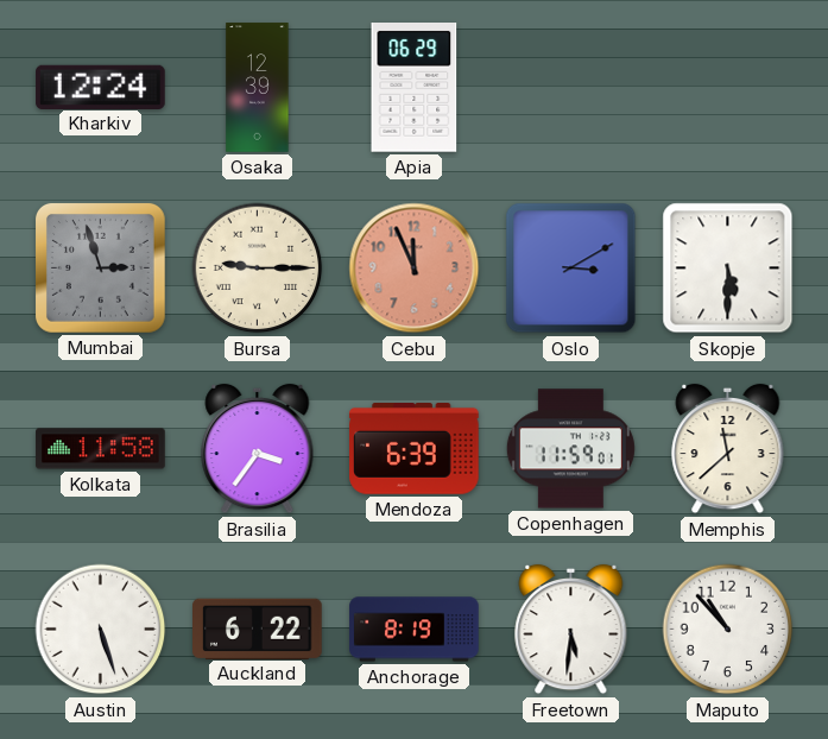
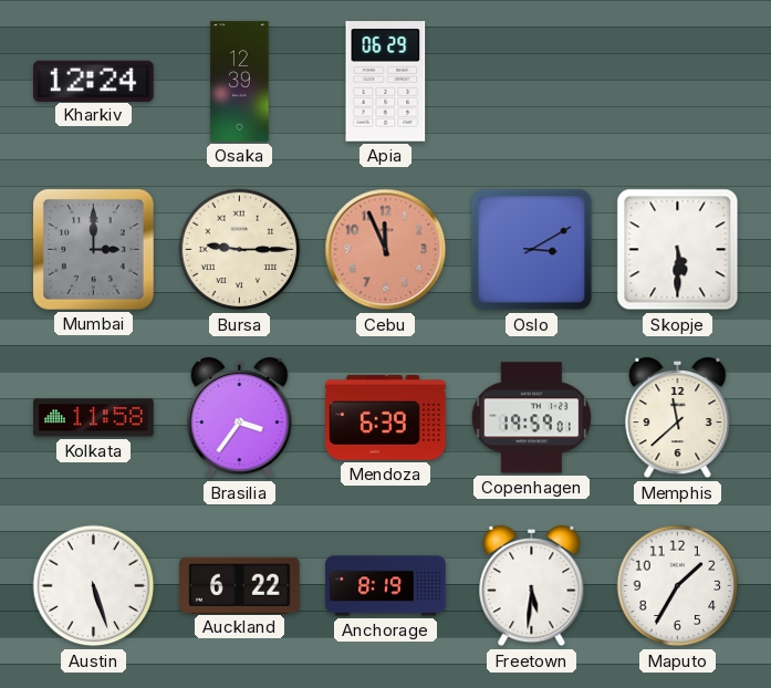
Mumbai: 2:57 -> 3:00
Copenhagen: 11:59 -> 19:59
Maputo: 10:53 -> 1:35
